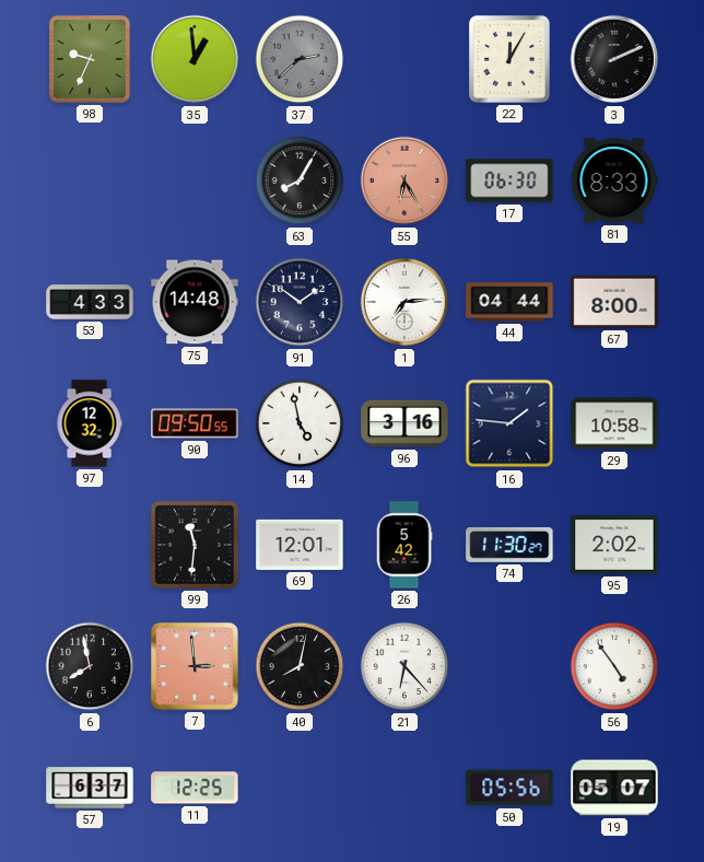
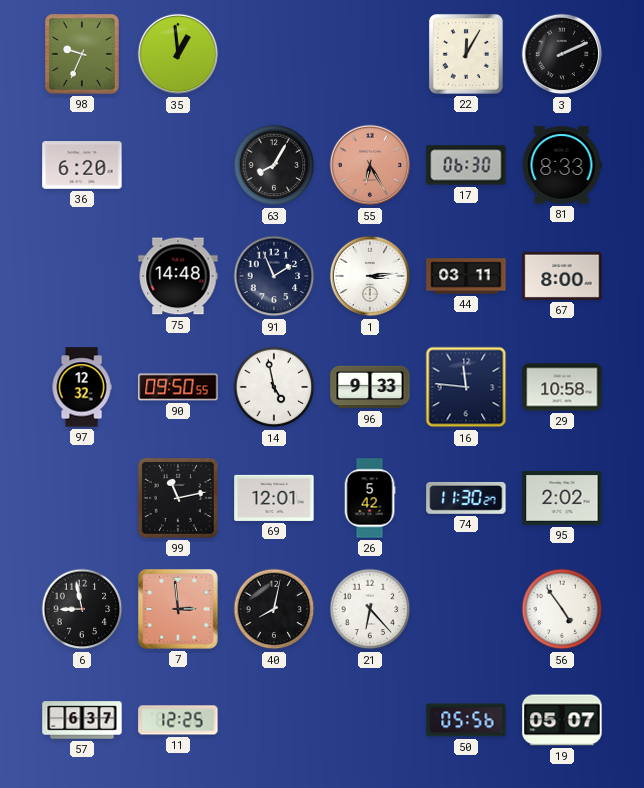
37: 2:38 -> none
36: none -> 6:20
53: 4:33 -> none
91: 1:51 -> 1:56
1: 7:14 -> 3:14
44: 04:44 -> 03:11
96: 3:16 -> 9:33
16: 1:46 -> 11:46
99: 11:31 -> 11:13
6: 7:58 -> 8:58
